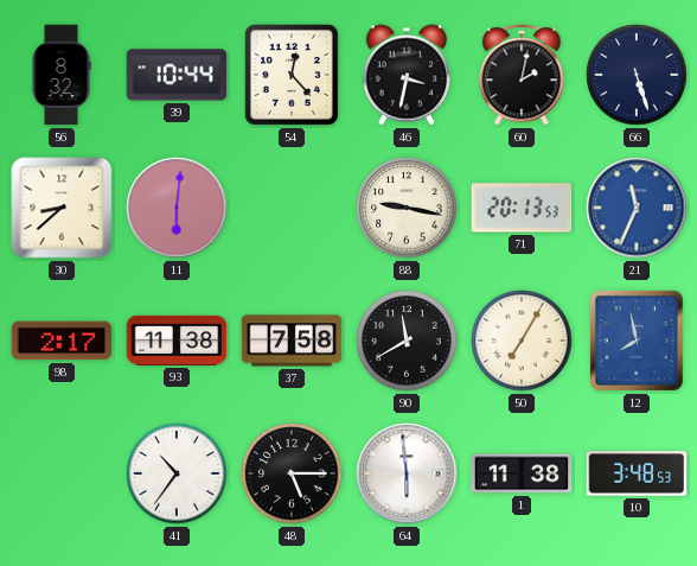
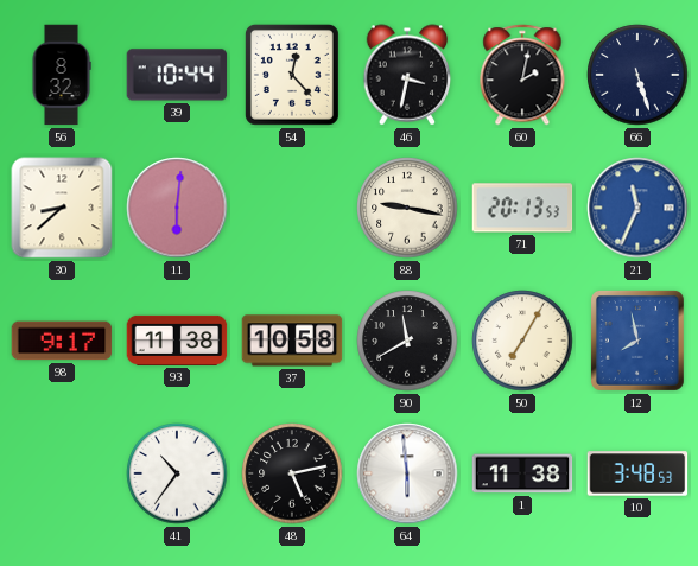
98: 2:17 -> 9:17
37: 7:58 -> 10:58
48: 5:15 -> 5:13
